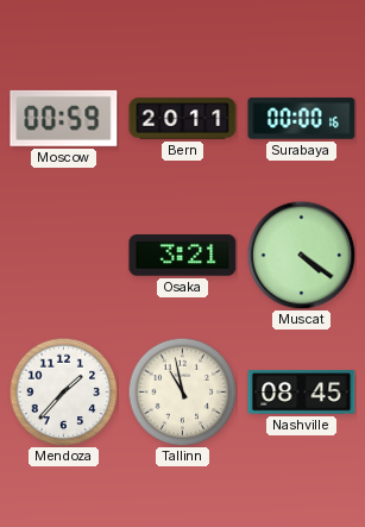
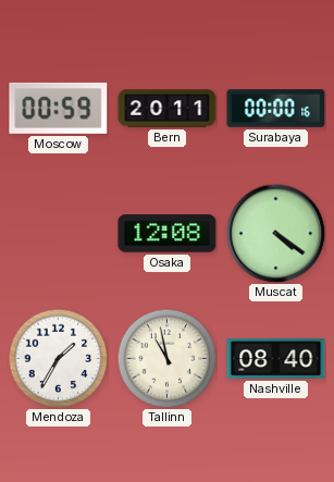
Osaka: 3:21 -> 12:08
Mendoza: 1:37 -> 1:35
Nashville: 08:45 -> 08:40
